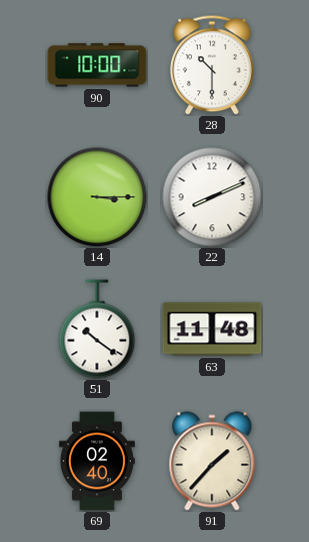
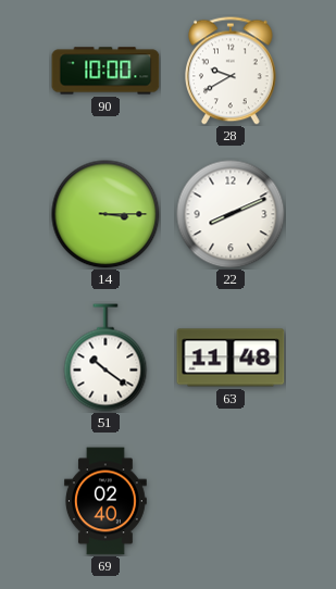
28: 10:30 -> 9:40
91: 1:37 -> none
